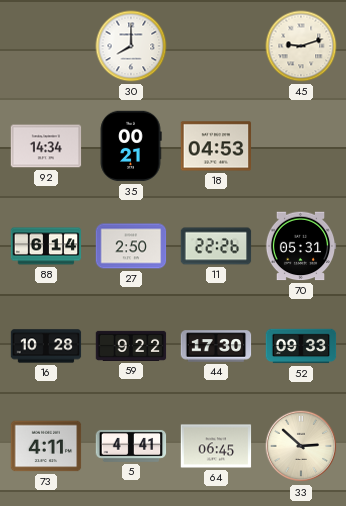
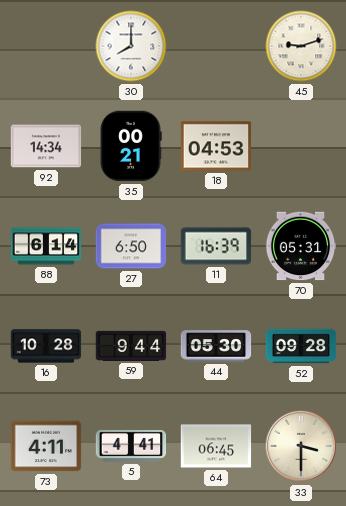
27: 2:50 -> 6:50
11: 22:26 -> 16:39
59: 9:22 -> 9:44
44: 17:30 -> 05:30
52: 09:33 -> 09:28
33: 2:52 -> 3:30
